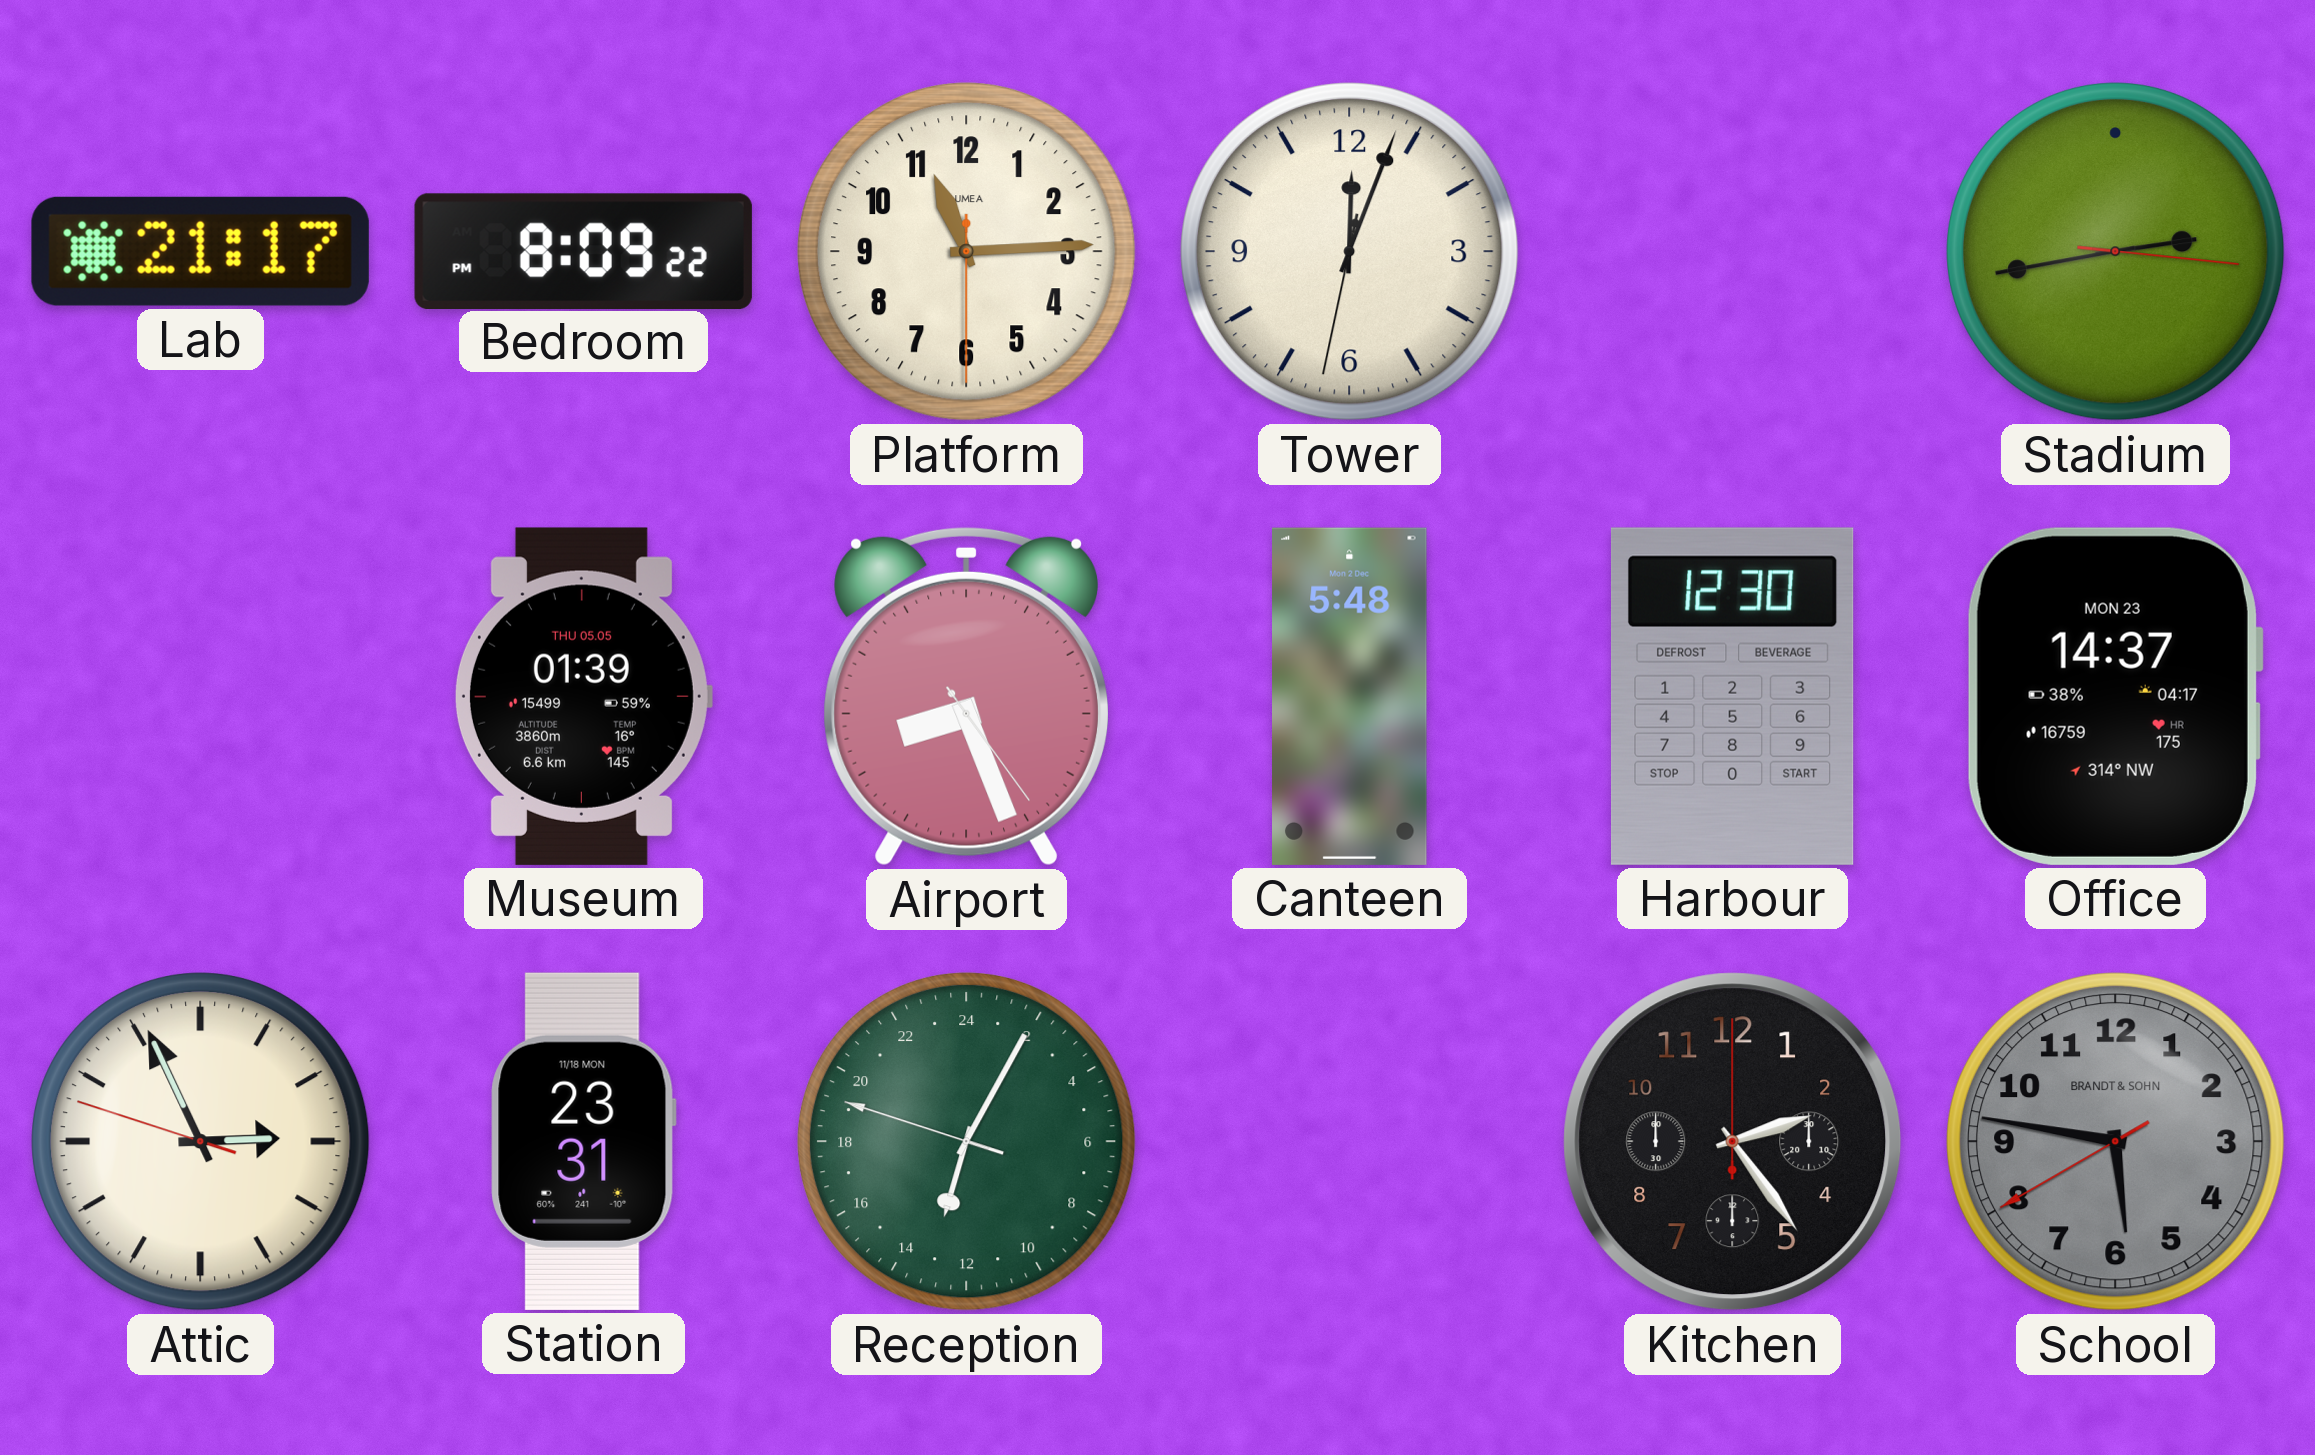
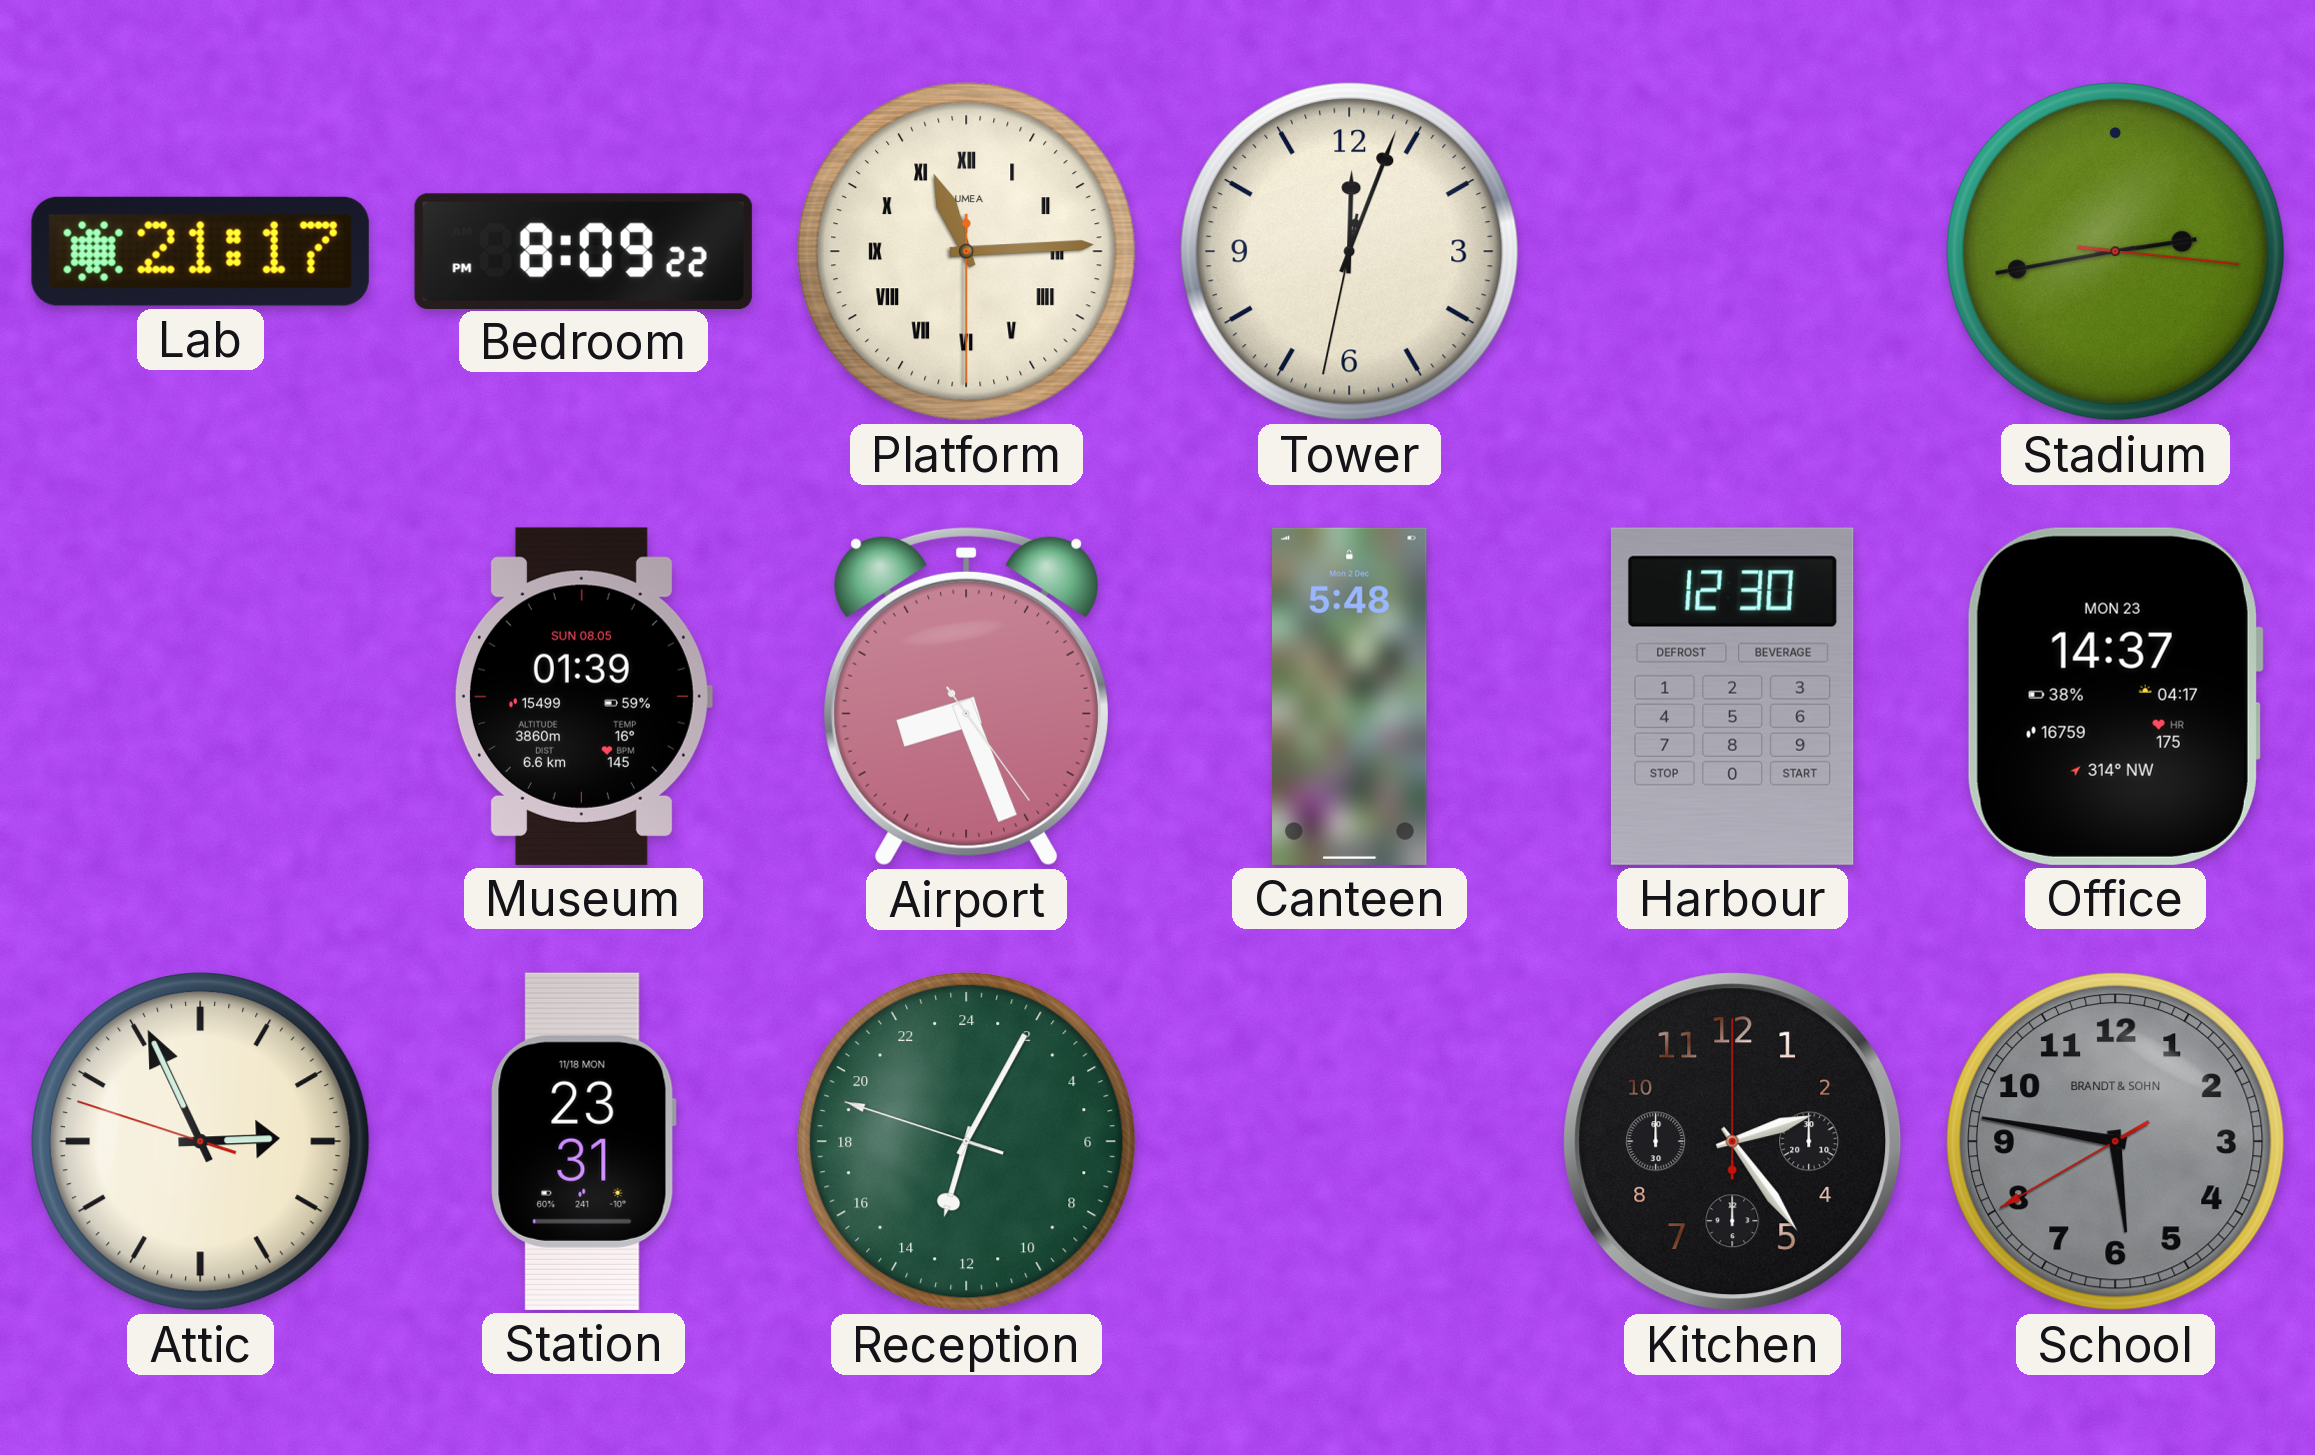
Platform numerals: Arabic -> Roman
Museum date: THU 05.05 -> SUN 08.05
